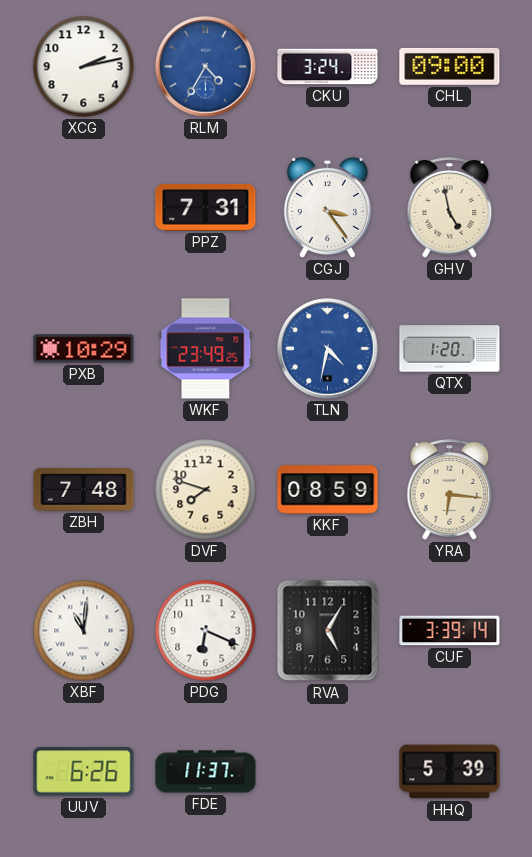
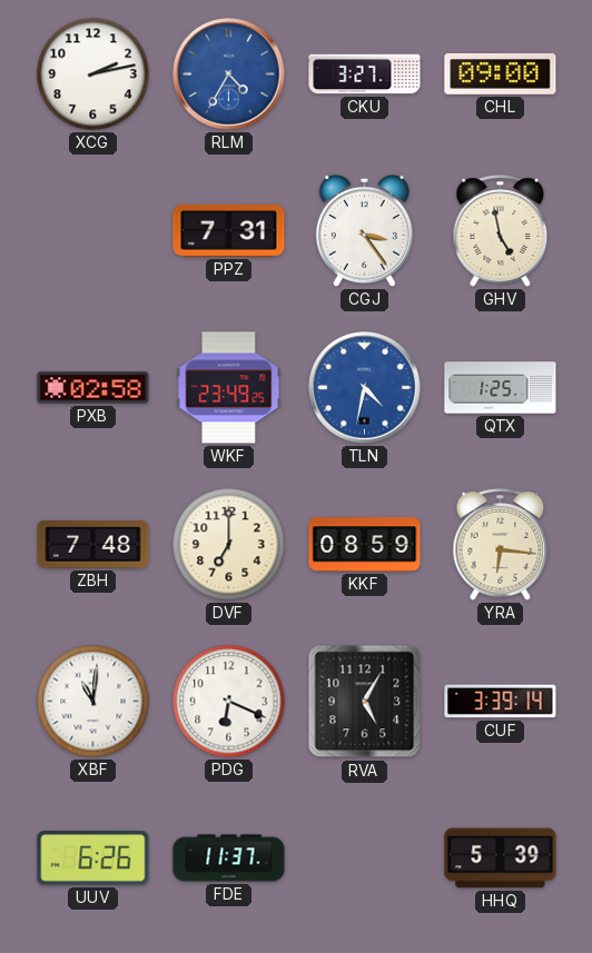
CKU: 3:24 -> 3:27
PXB: 10:29 -> 02:58
QTX: 1:20 -> 1:25
DVF: 7:48 -> 7:00
